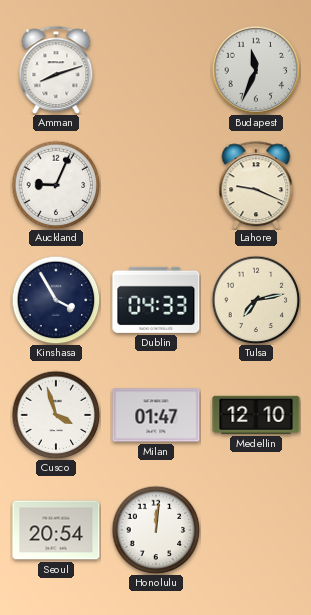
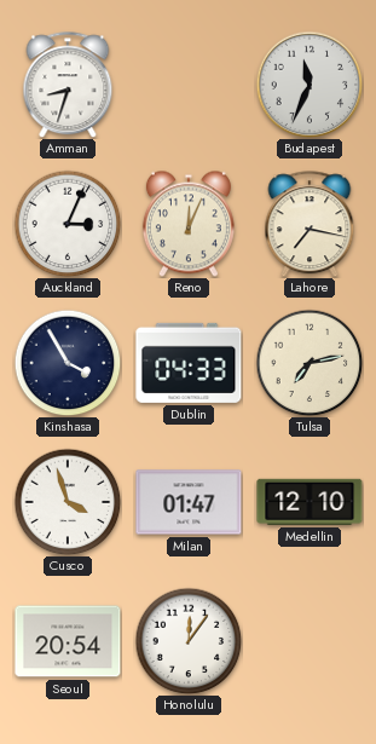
Amman: 8:12 -> 8:33
Auckland: 9:04 -> 3:04
Reno: none -> 12:04
Lahore: 9:19 -> 7:17
Honolulu: 12:01 -> 12:06
